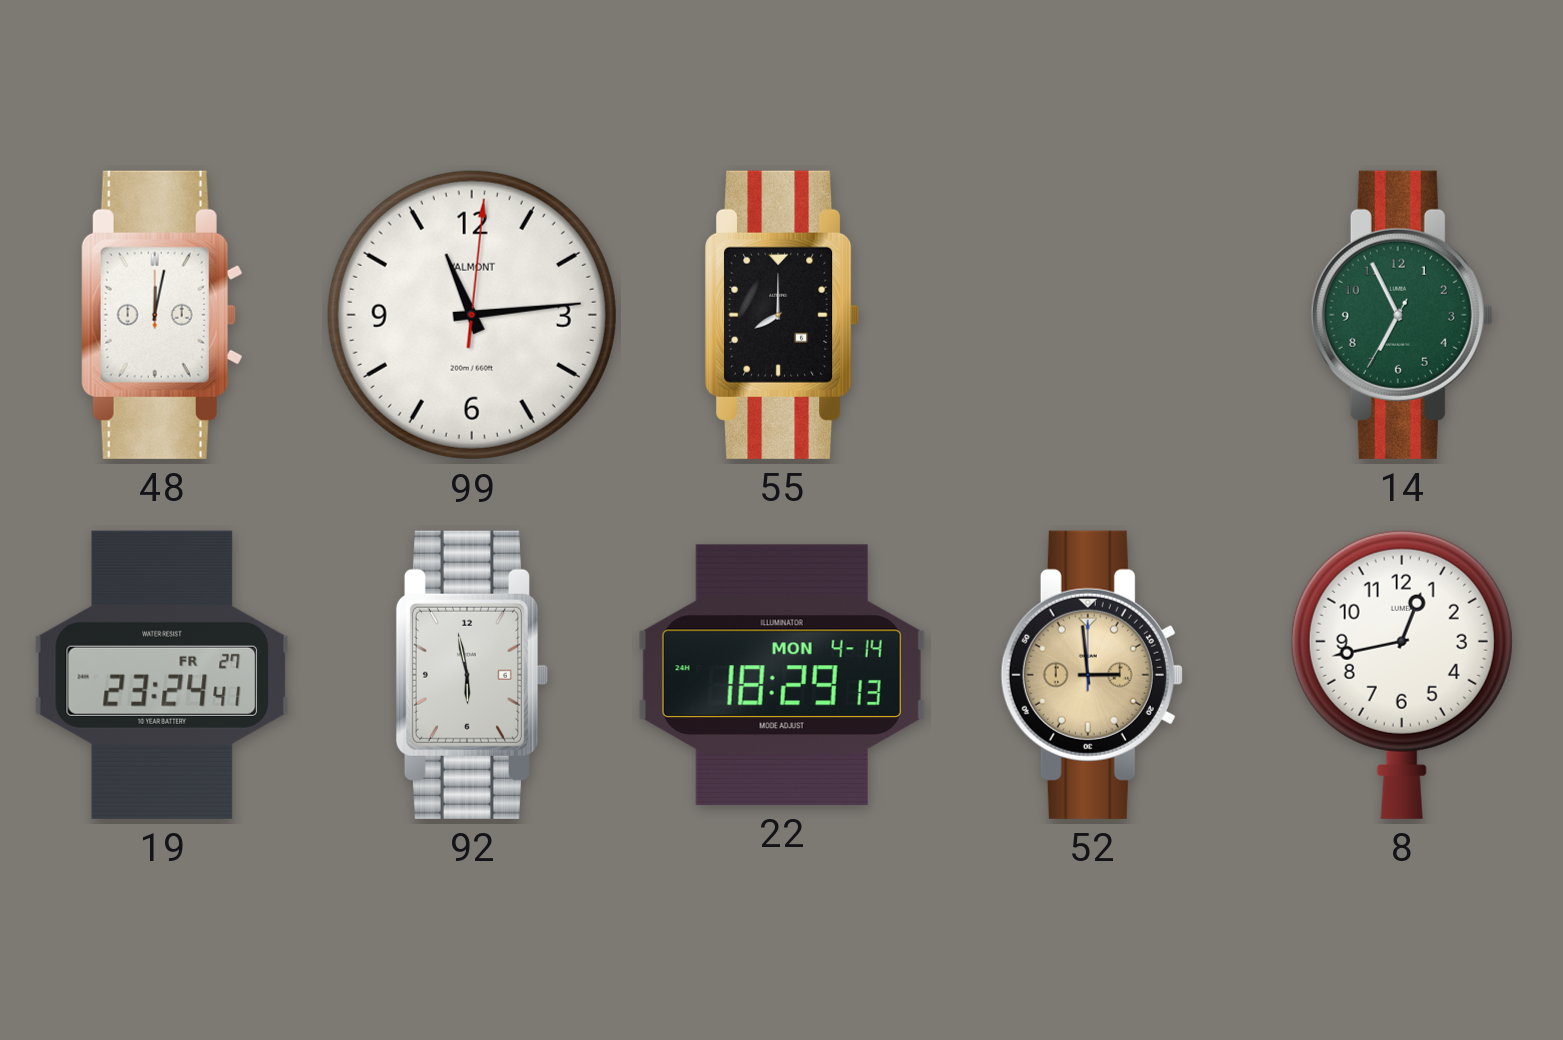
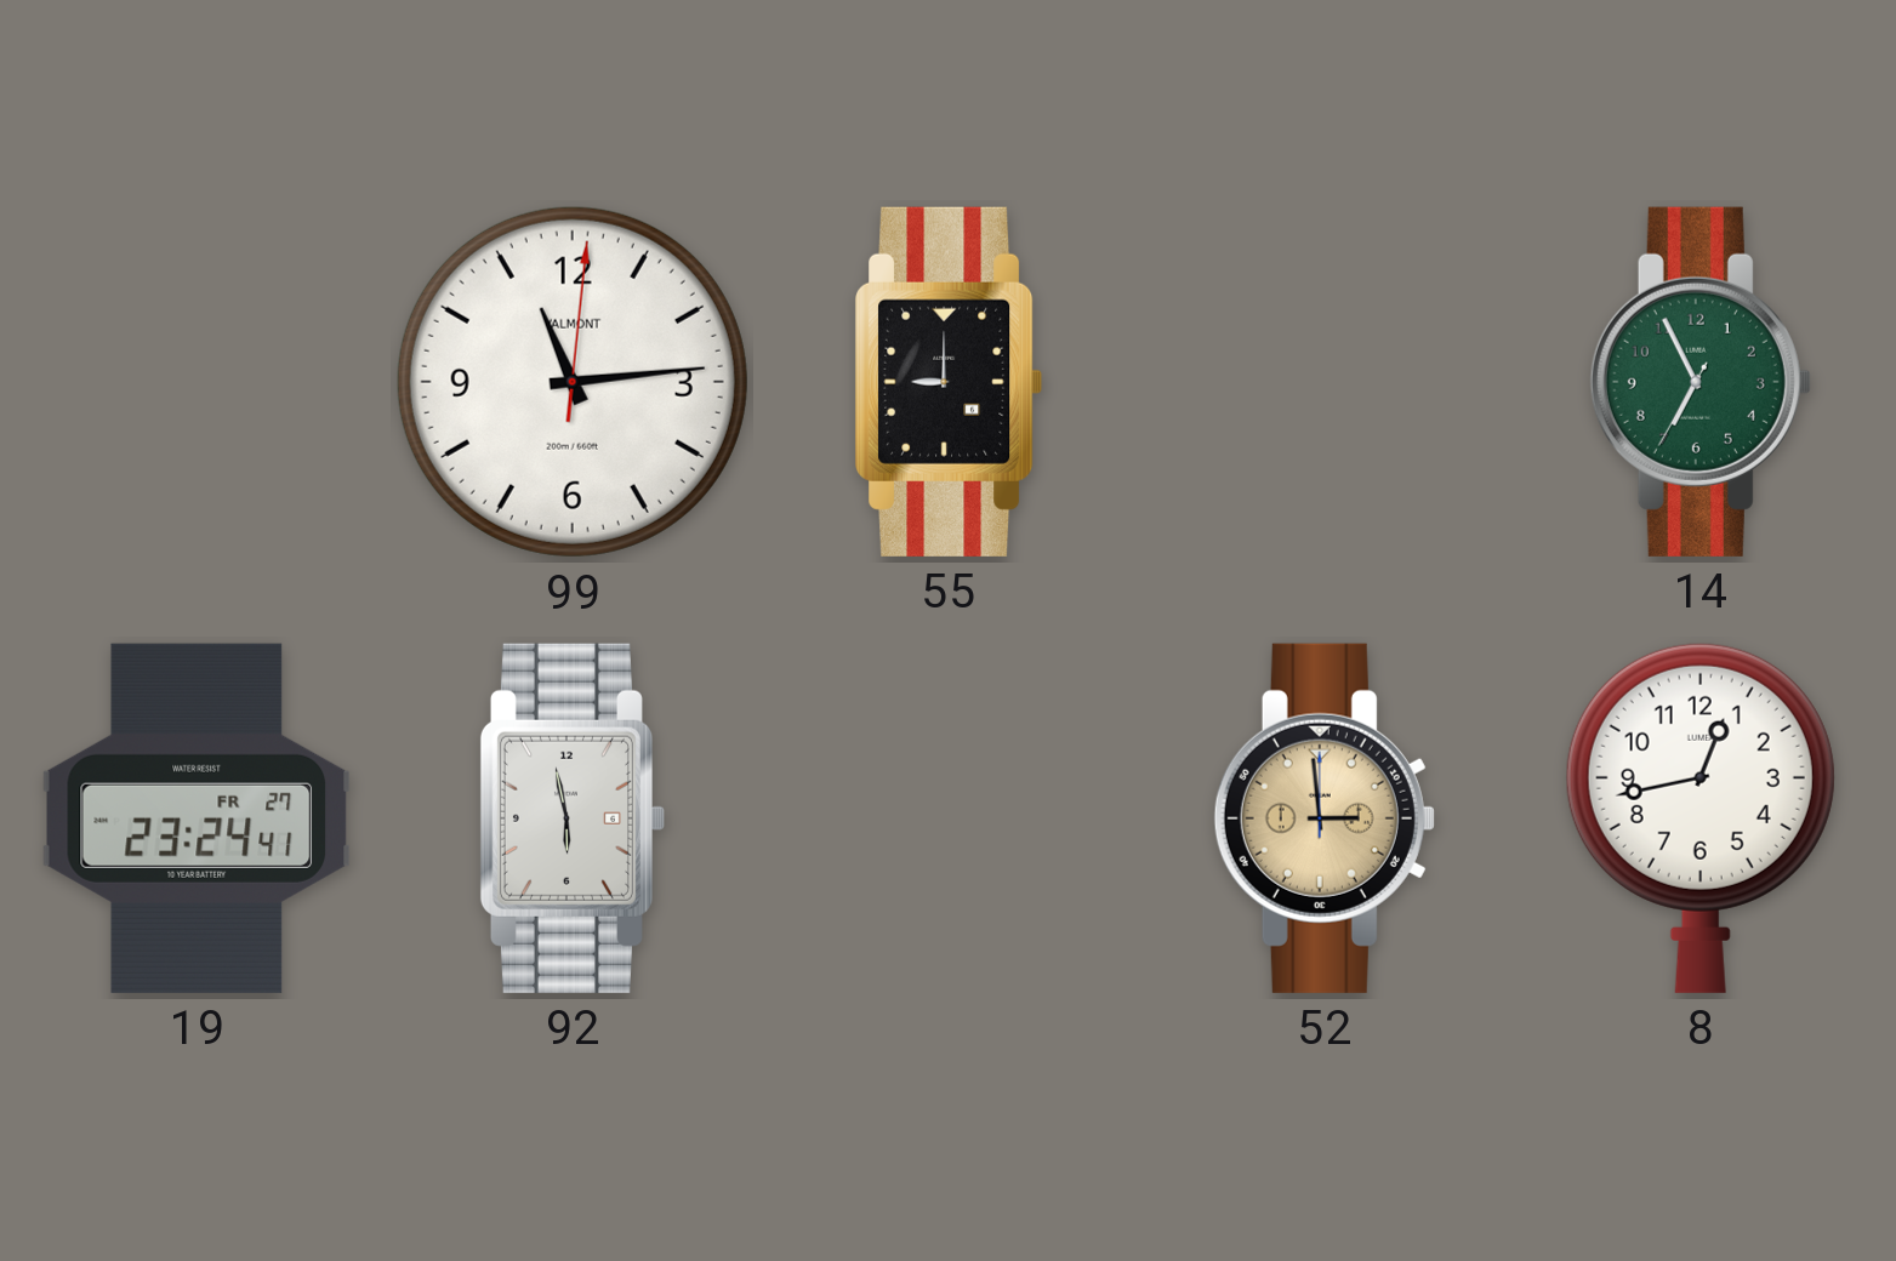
48: 12:02 -> none
55: 8:00 -> 9:00
22: 18:29 -> none
